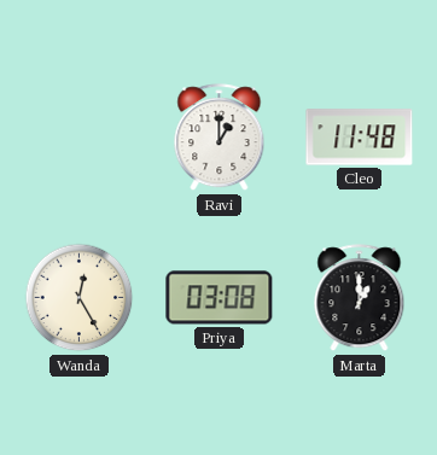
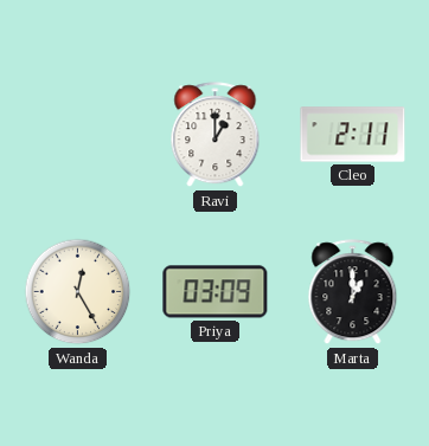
Cleo: 11:48 -> 2:11
Priya: 03:08 -> 03:09
